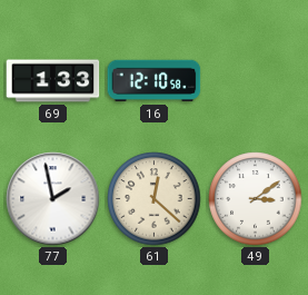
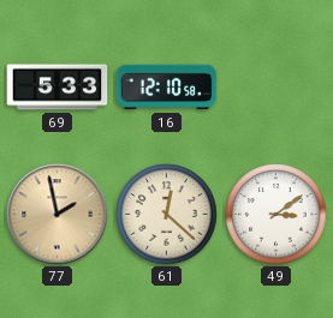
69: 1:33 -> 5:33
77 dial: white -> champagne
